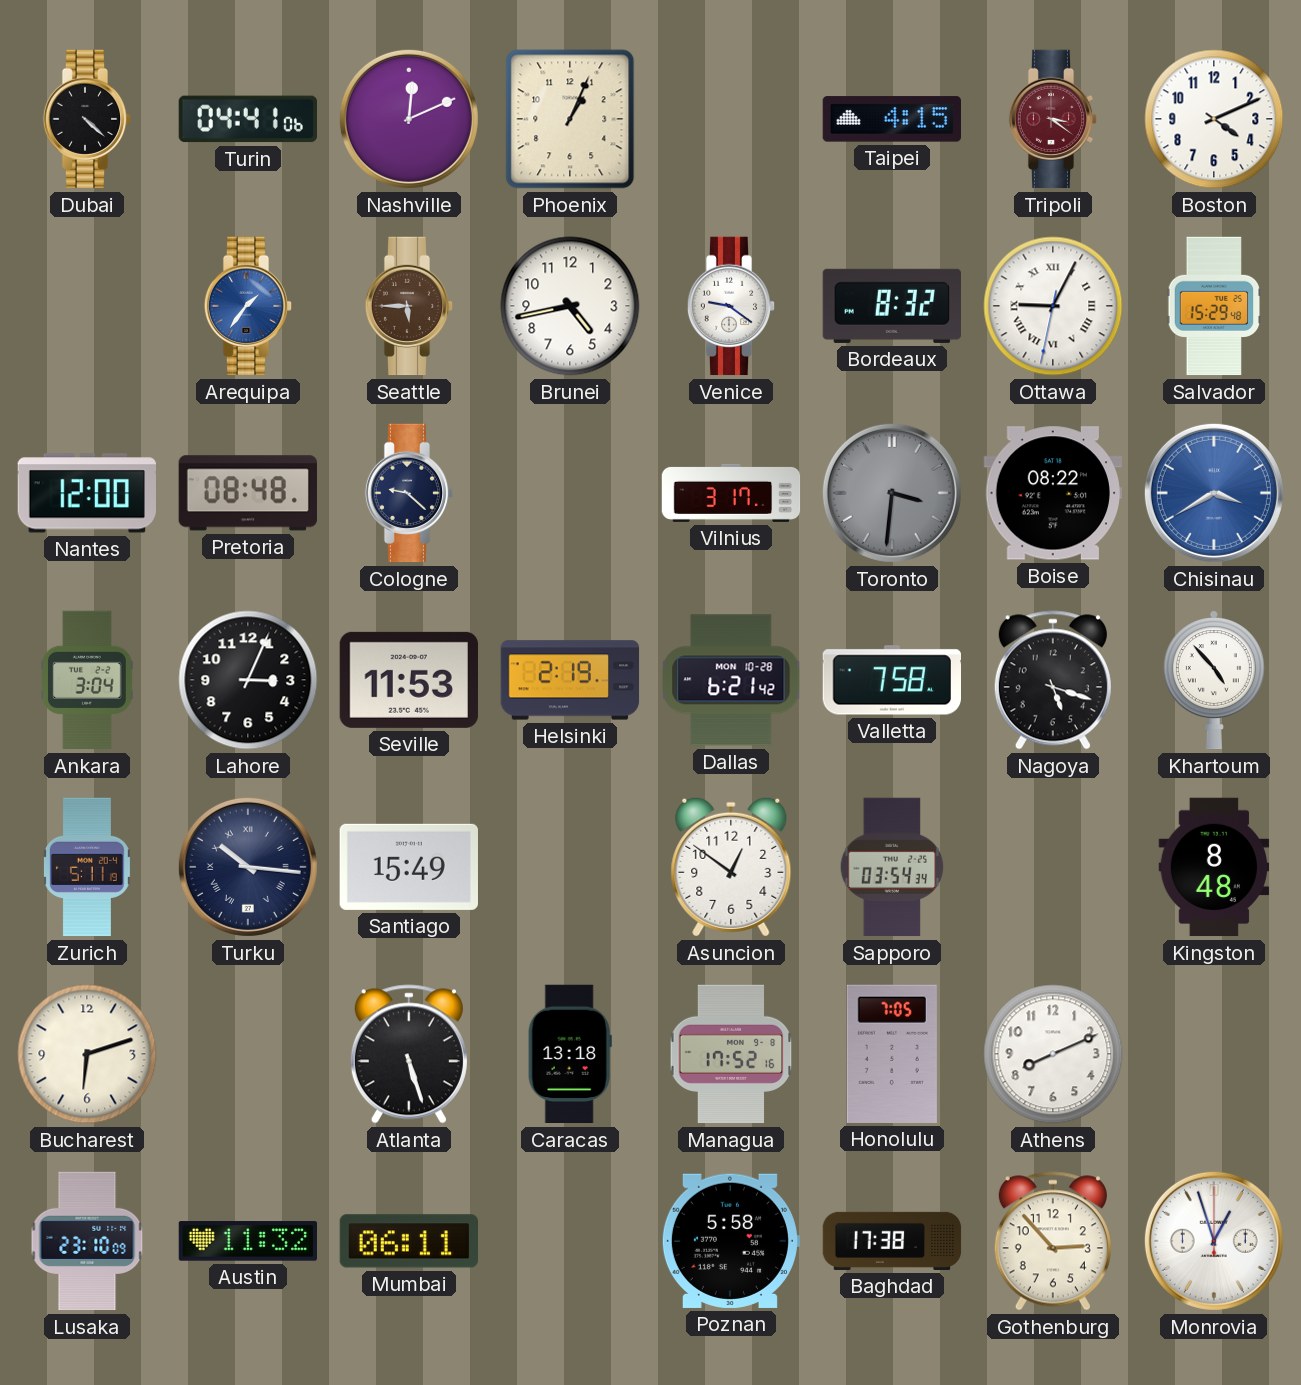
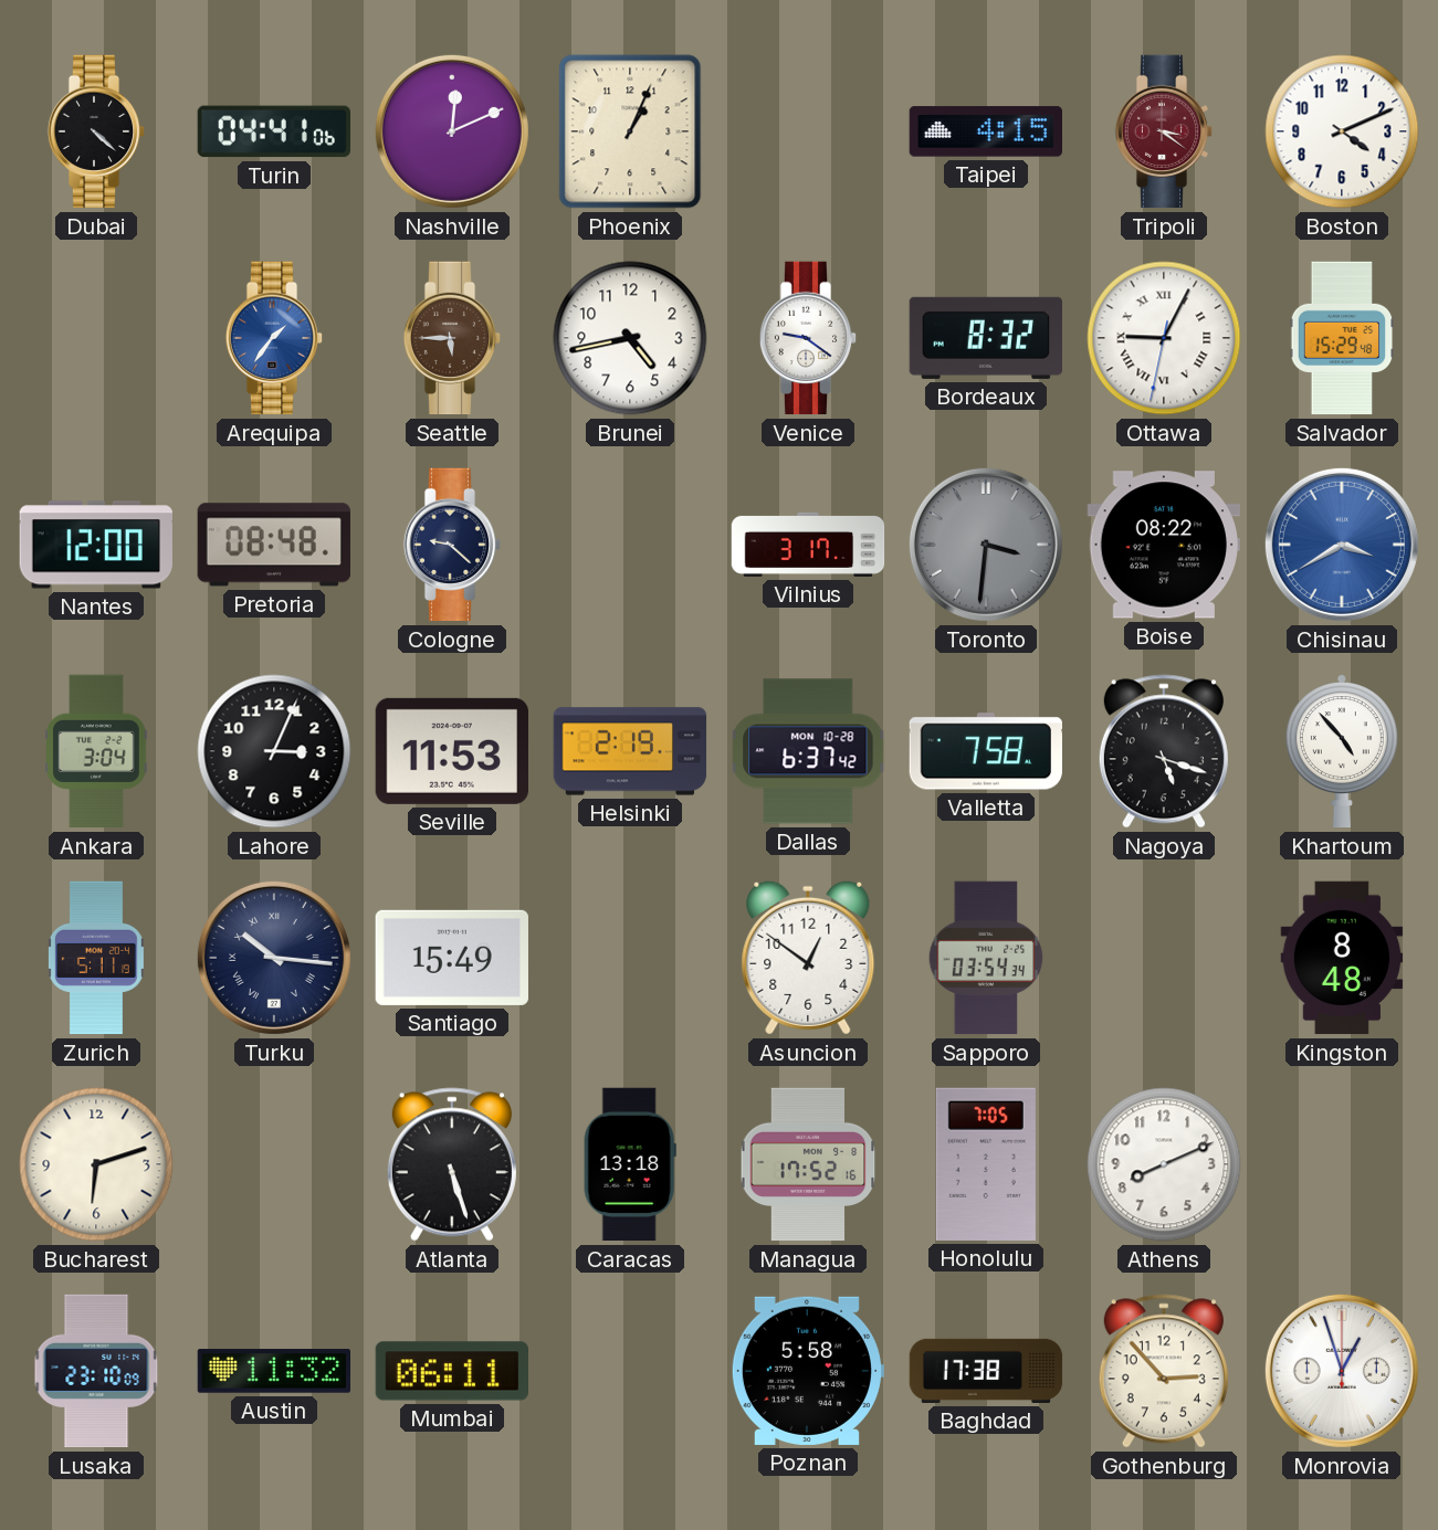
Dallas: 6:21 -> 6:37
